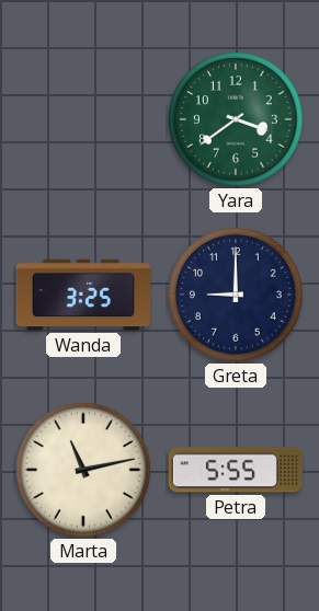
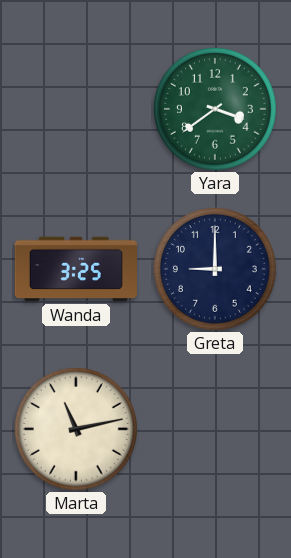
Petra: 5:55 -> none
